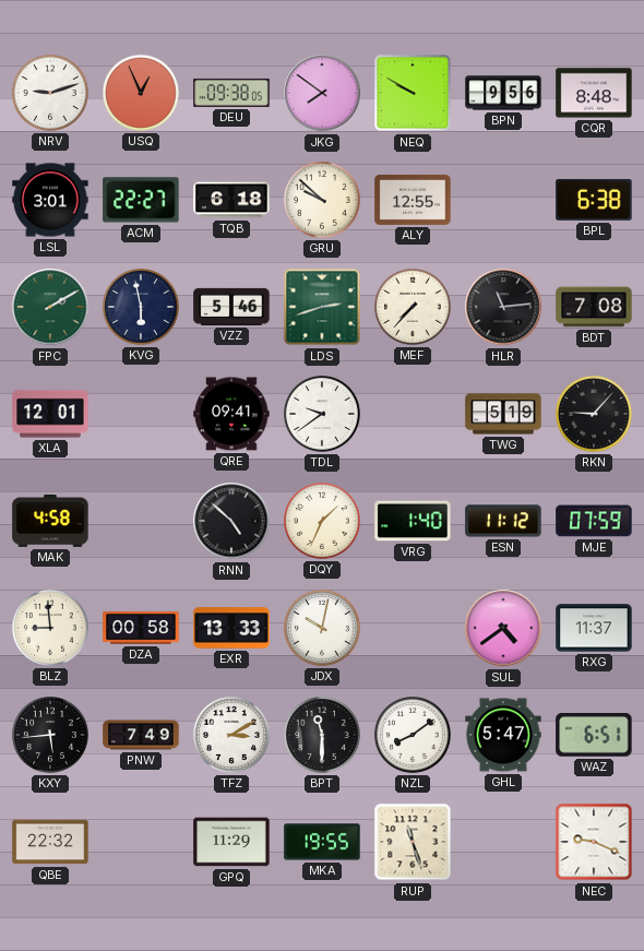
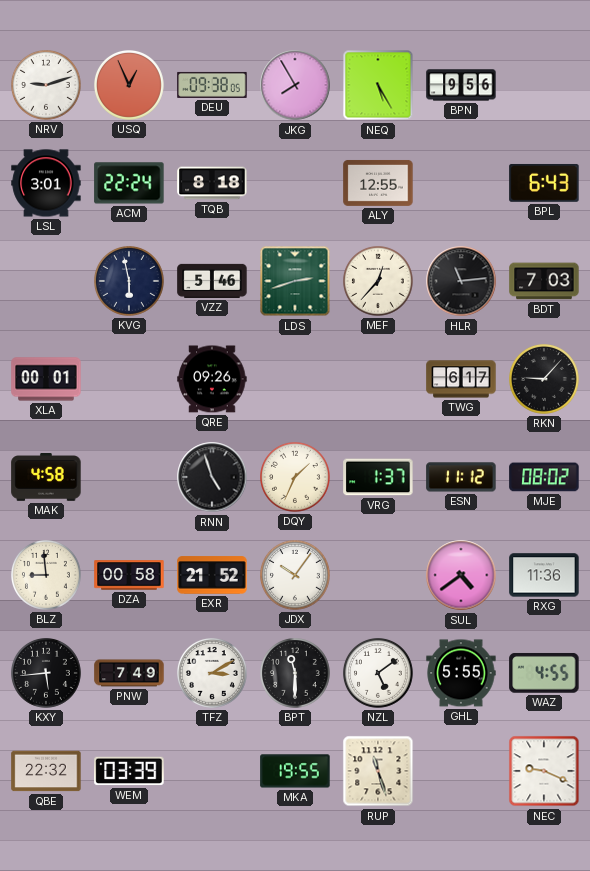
JKG: 7:51 -> 7:55
NEQ: 9:50 -> 5:25
CQR: 8:48 -> none
ACM: 22:27 -> 22:24
TQB: 6:18 -> 8:18
GRU: 9:52 -> none
BPL: 6:38 -> 6:43
FPC: 2:10 -> none
MEF: 7:37 -> 12:37
BDT: 7:08 -> 7:03
XLA: 12:01 -> 00:01
QRE: 09:41 -> 09:26
TDL: 9:39 -> none
TWG: 5:19 -> 6:17
RNN: 4:52 -> 4:57
VRG: 1:40 -> 1:37
MJE: 07:59 -> 08:02
EXR: 13:33 -> 21:52
JDX: 10:02 -> 10:06
RXG: 11:37 -> 11:36
NZL: 8:09 -> 5:09
GHL: 5:47 -> 5:55
WAZ: 6:51 -> 4:55
WEM: none -> 03:39
GPQ: 11:29 -> none
